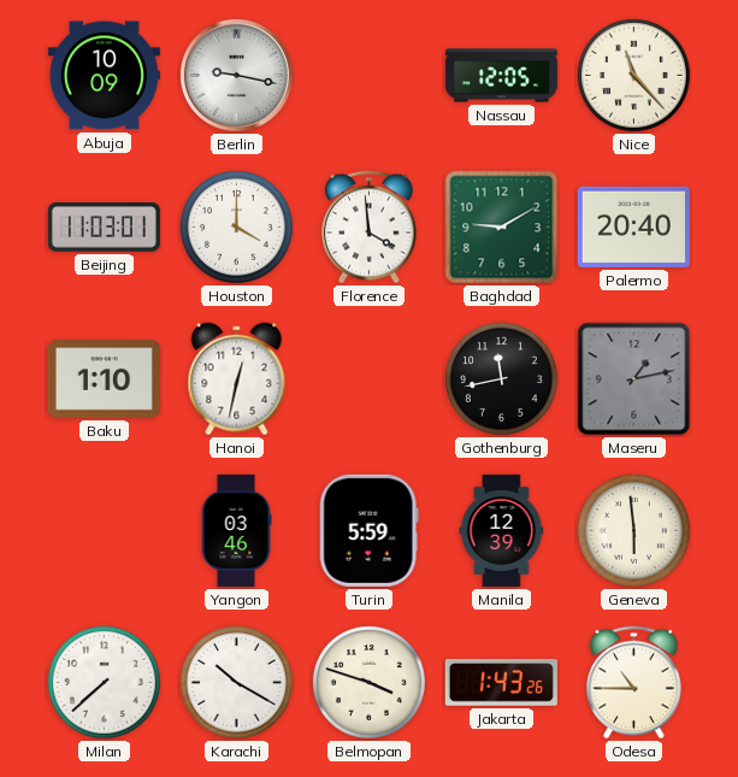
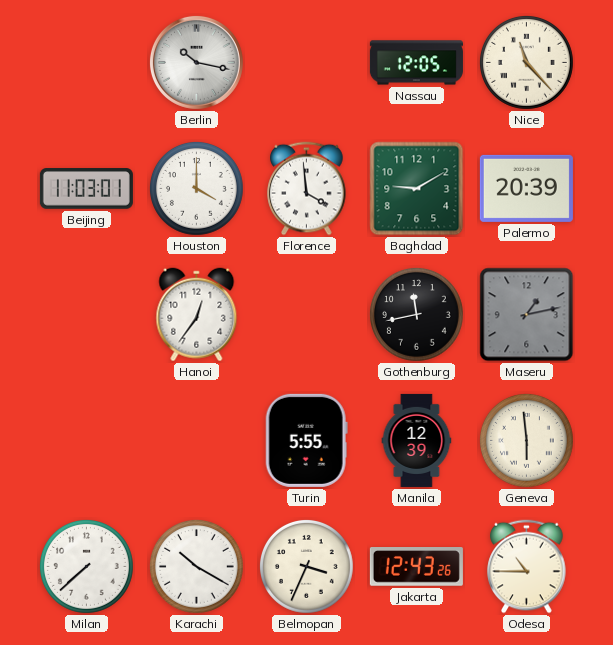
Abuja: 10:09 -> none
Berlin: 9:17 -> 10:17
Palermo: 20:40 -> 20:39
Baku: 1:10 -> none
Hanoi: 12:32 -> 12:36
Yangon: 03:46 -> none
Turin: 5:59 -> 5:55
Belmopan: 3:48 -> 3:34
Jakarta: 1:43 -> 12:43
